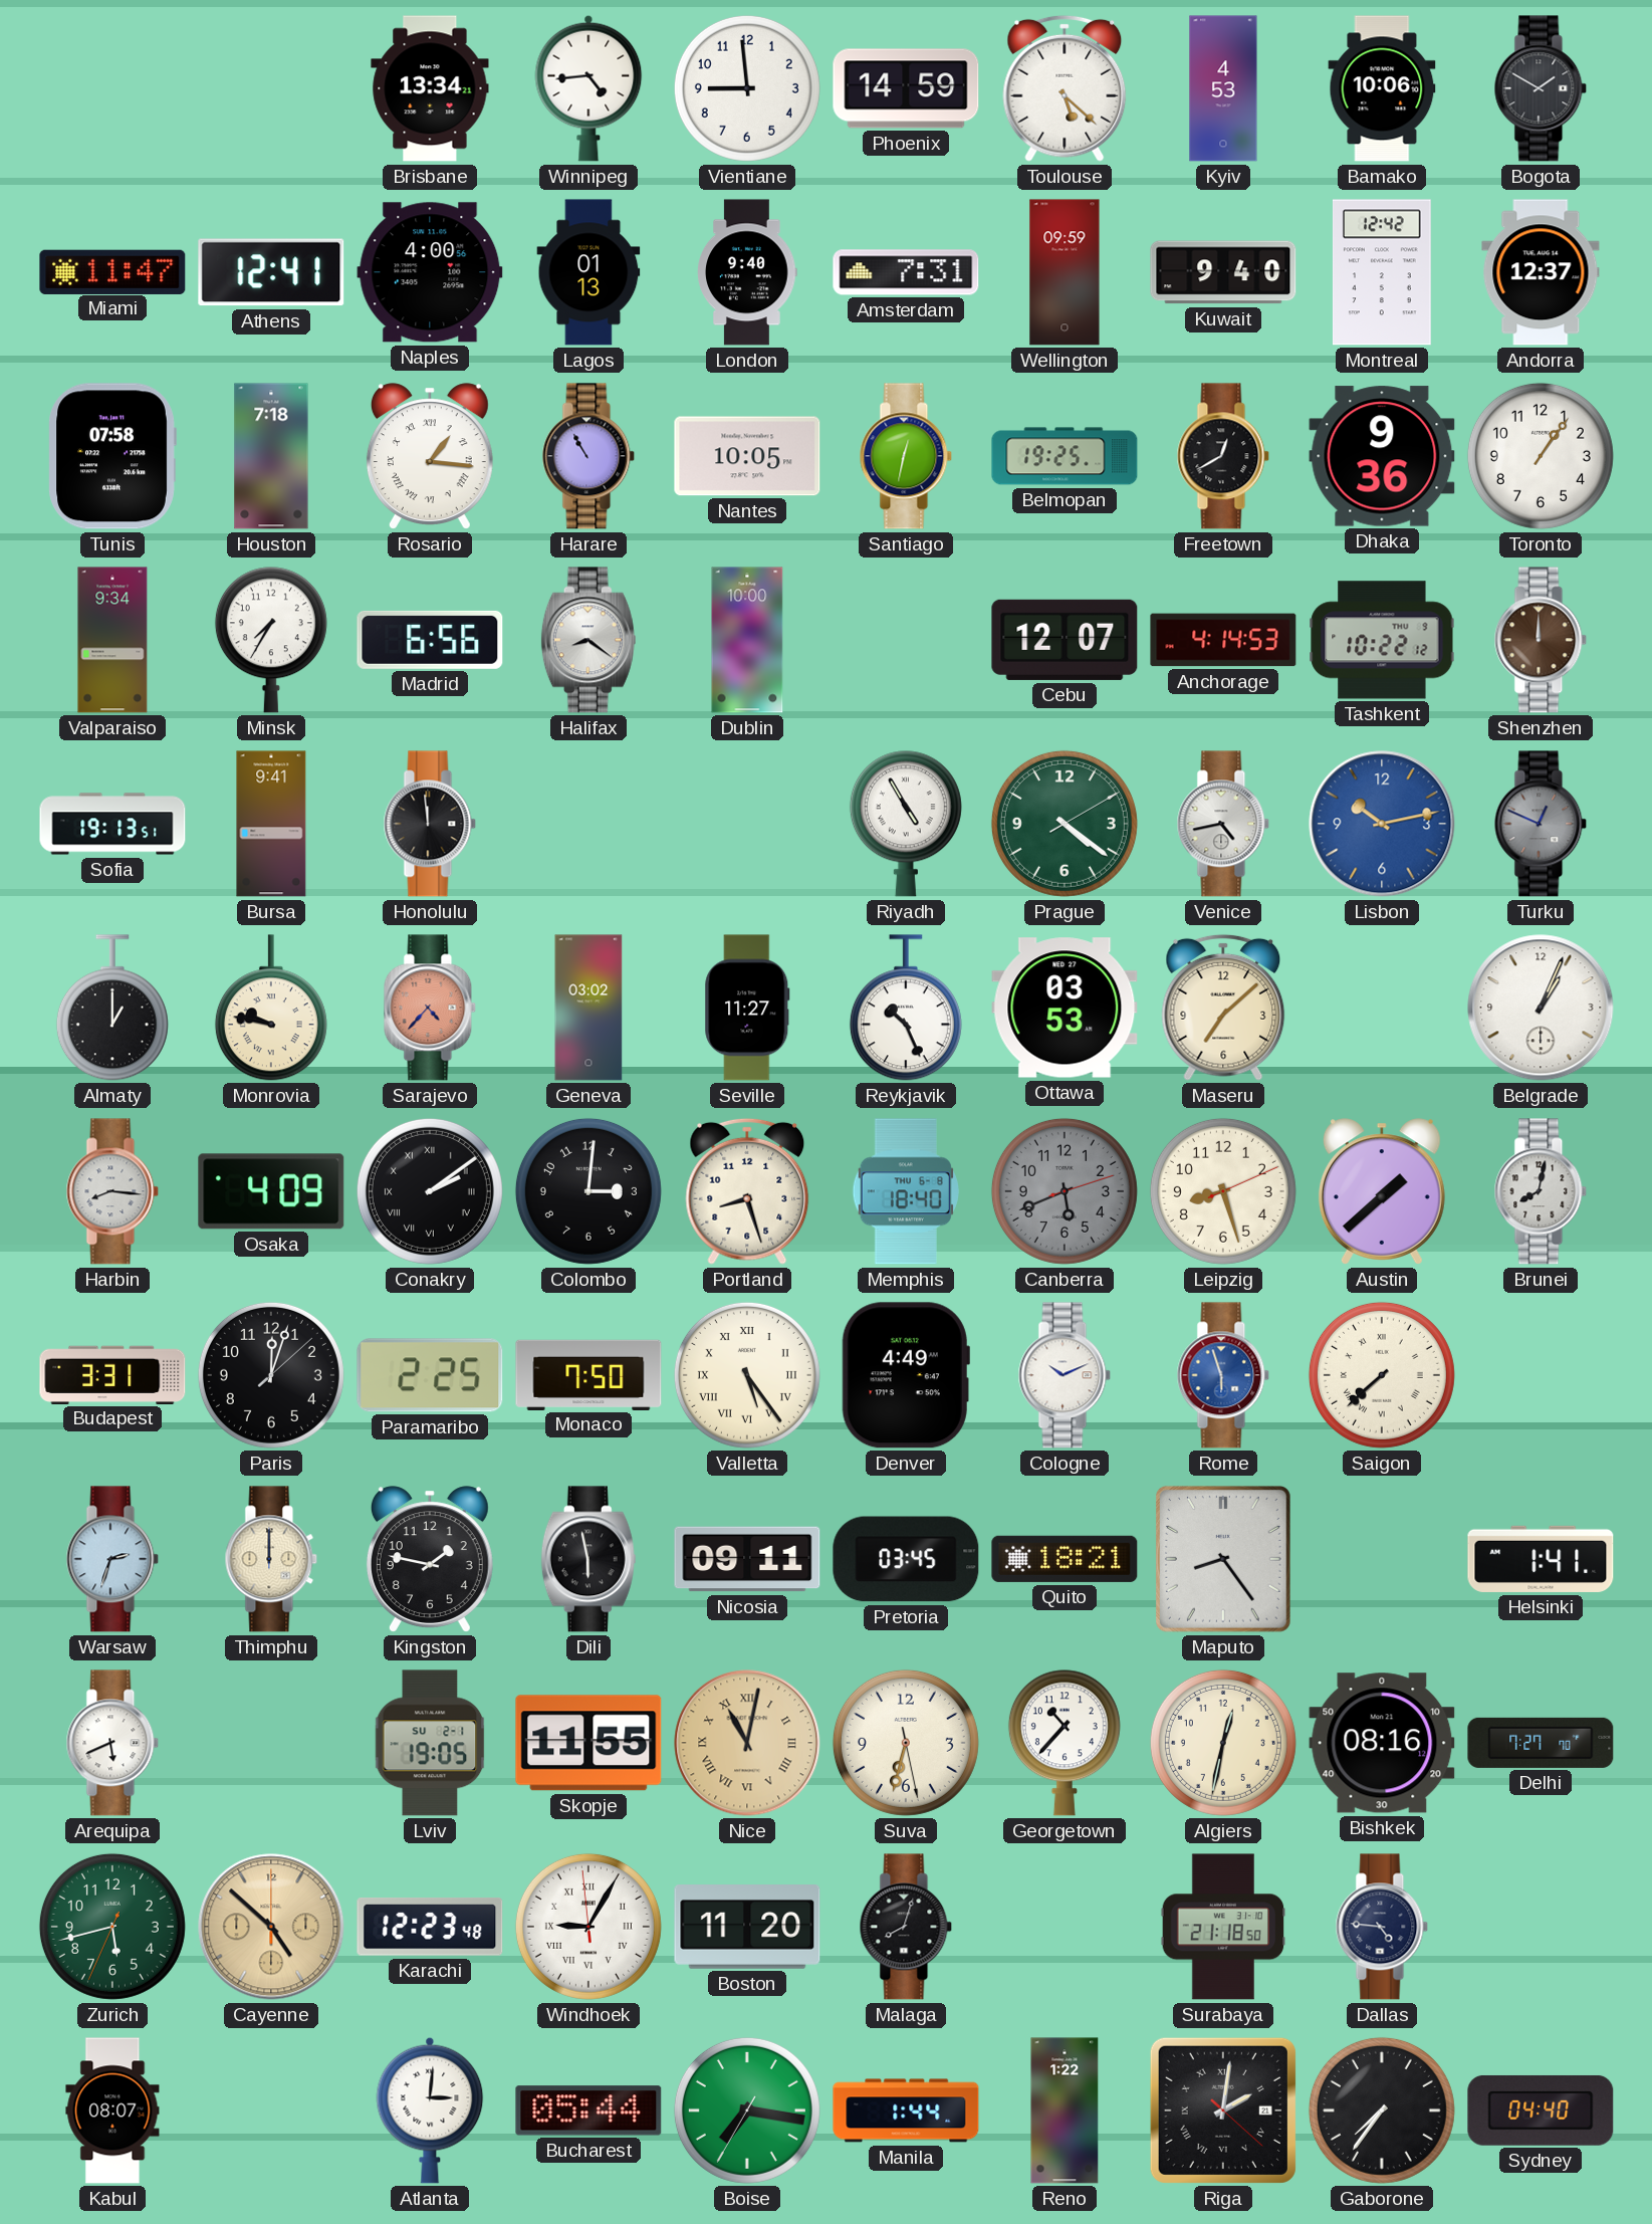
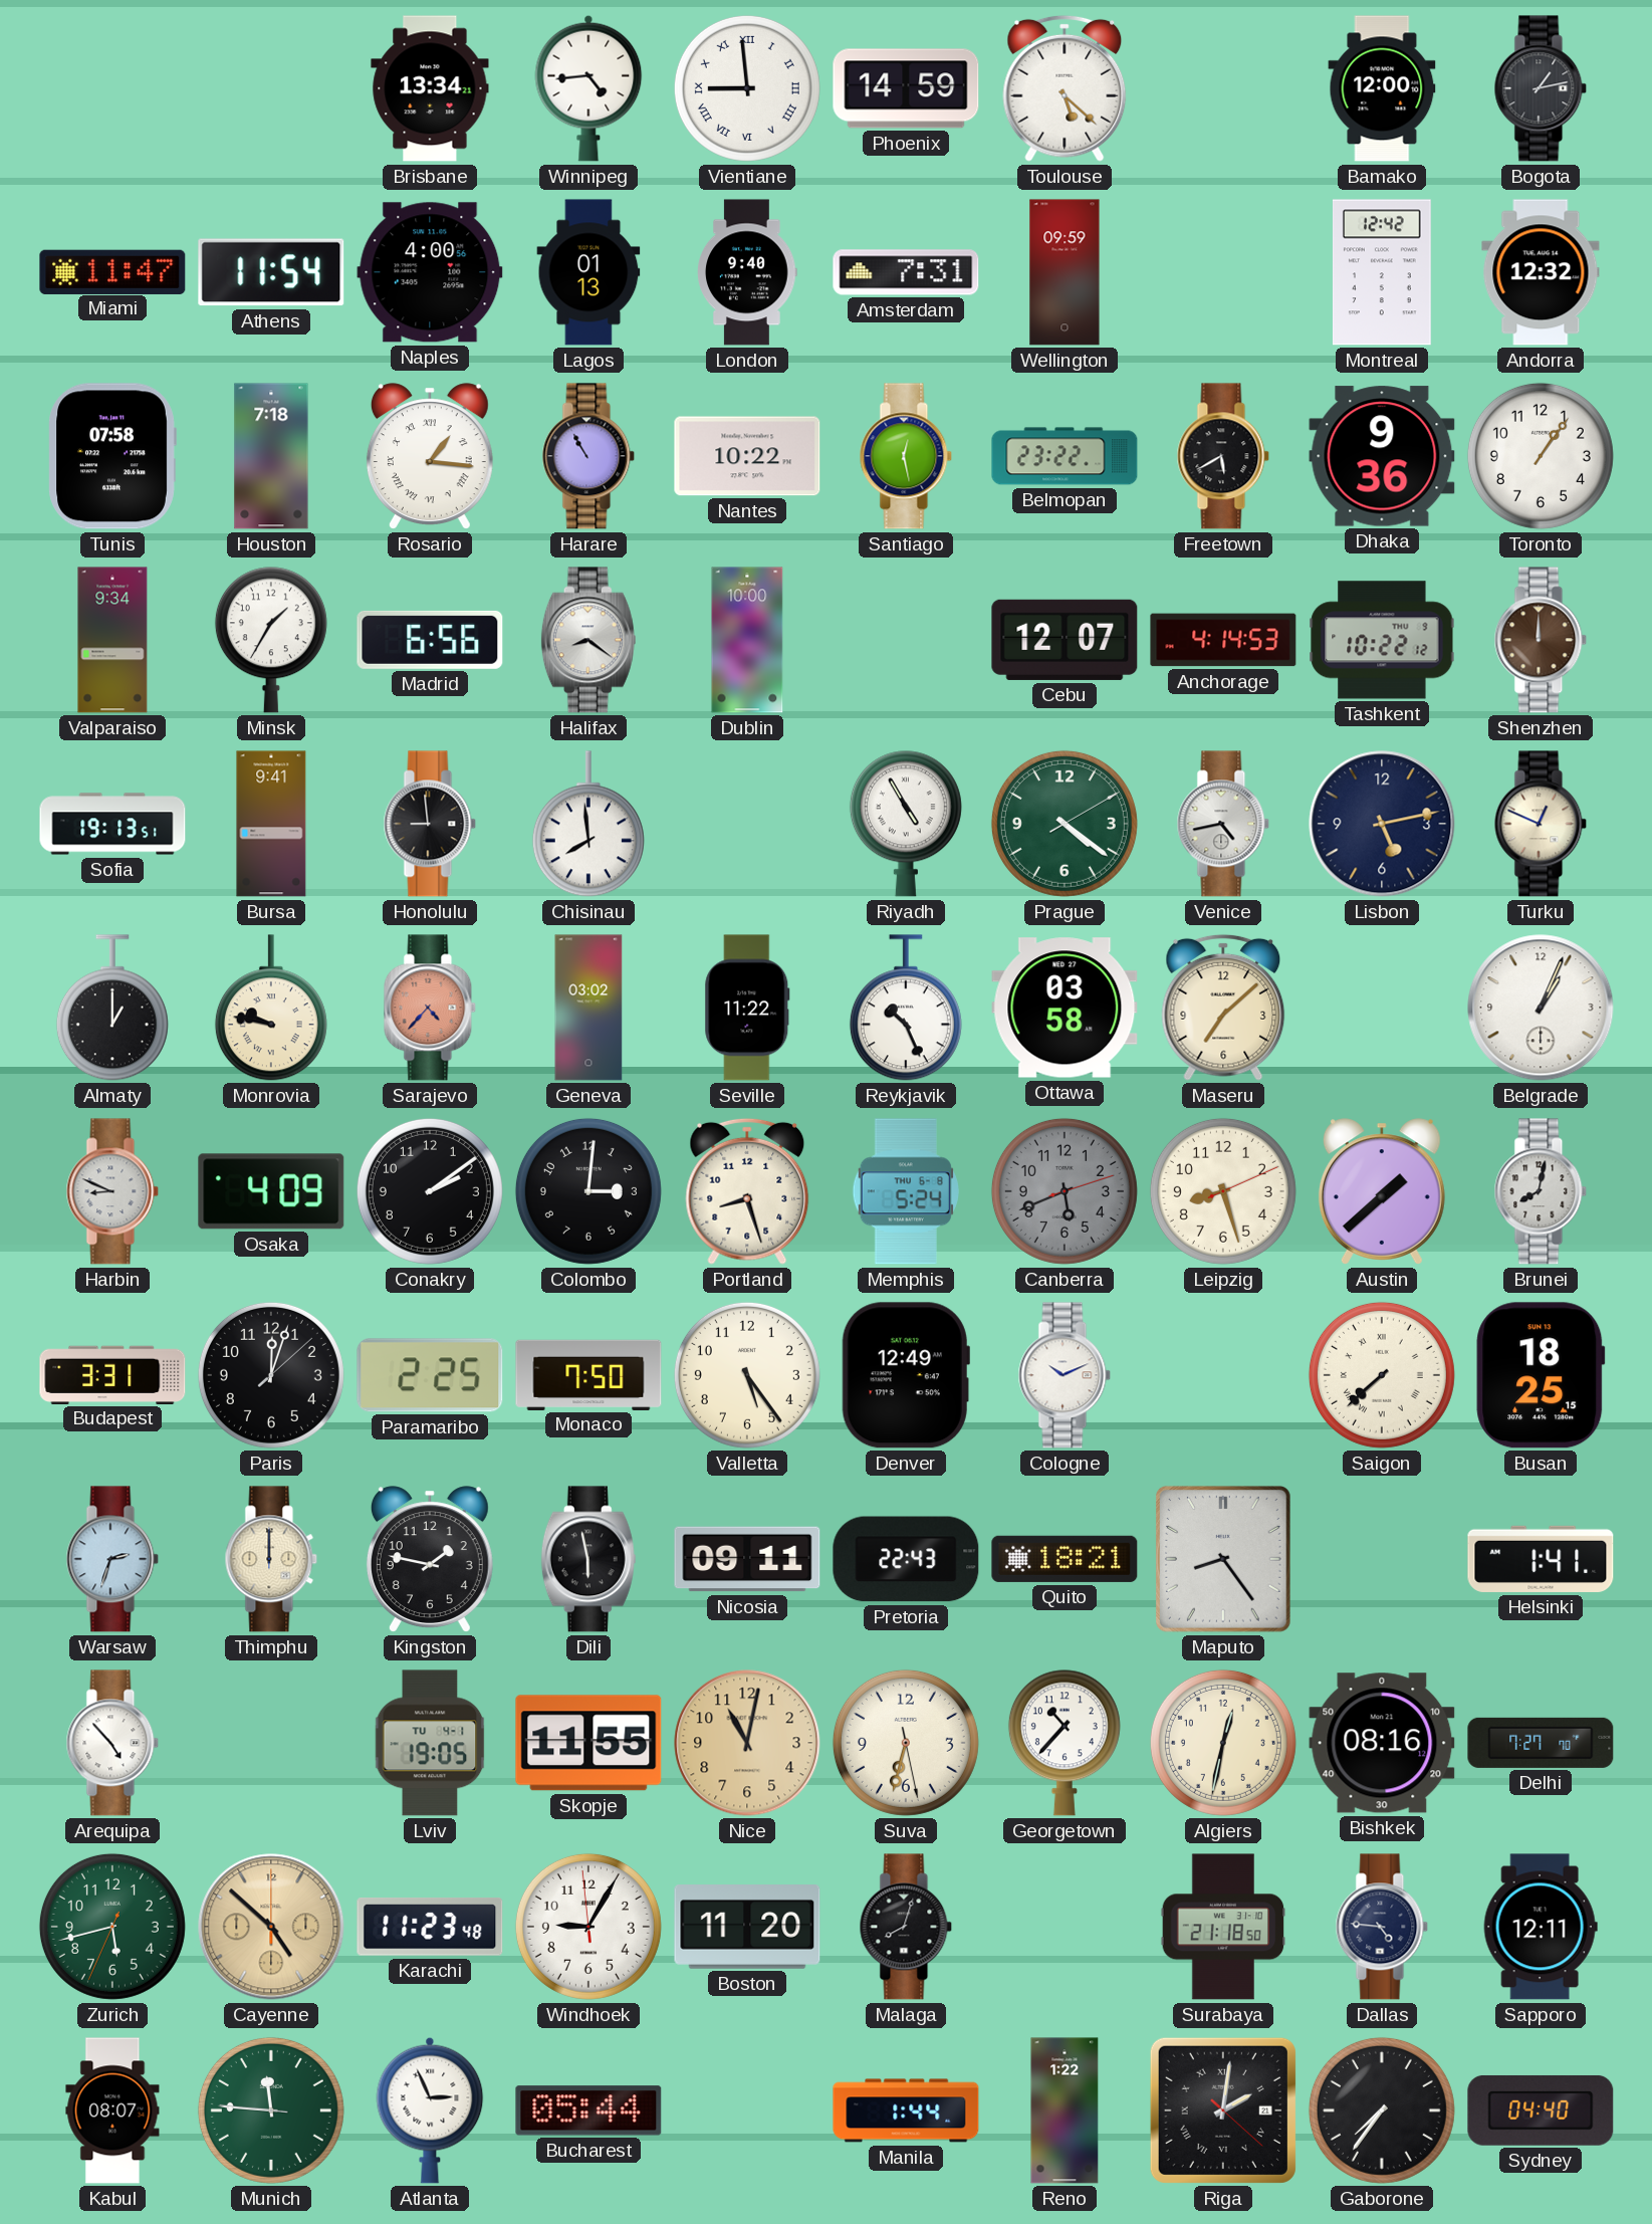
Vientiane numerals: Arabic -> Roman
Kyiv: 4:53 -> none
Bamako: 10:06 -> 12:00
Bogota: 1:50 -> 1:13
Athens: 12:41 -> 11:54
Kuwait: 9:40 -> none
Andorra: 12:37 -> 12:32
Nantes: 10:05 -> 10:22
Santiago: 12:32 -> 12:28
Belmopan: 19:25 -> 23:22
Freetown: 12:40 -> 5:40
Minsk: 7:35 -> 1:35
Honolulu: 11:59 -> 8:59
Chisinau: none -> 7:59
Lisbon: 10:13 -> 5:13
Lisbon dial: blue -> navy
Turku dial: grey -> cream
Seville: 11:27 -> 11:22
Ottawa: 03:53 -> 03:58
Harbin: 8:16 -> 8:49
Conakry numerals: Roman -> Arabic
Memphis: 18:40 -> 5:24
Valletta numerals: Roman -> Arabic
Denver: 4:49 -> 12:49
Rome: 5:57 -> none
Busan: none -> 18:25
Pretoria: 03:45 -> 22:43
Arequipa: 5:41 -> 4:53
Lviv date: SU 2-1 -> TU 4-1
Nice numerals: Roman -> Arabic
Karachi: 12:23 -> 11:23
Windhoek numerals: Roman -> Arabic
Sapporo: none -> 12:11
Munich: none -> 11:45
Atlanta: 3:01 -> 2:56
Boise: 7:16 -> none
